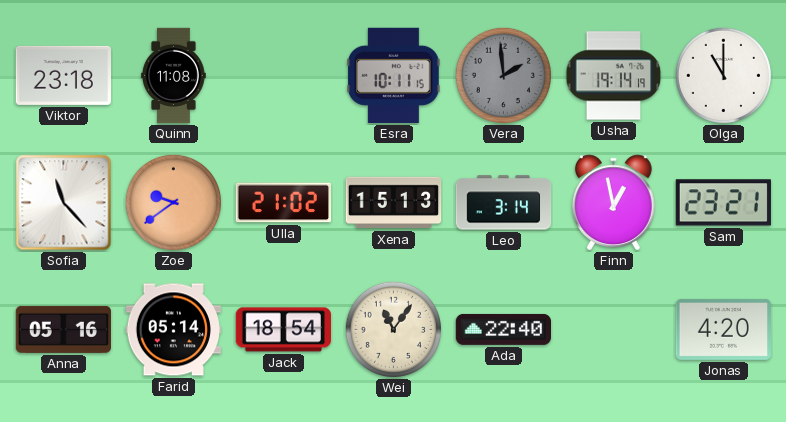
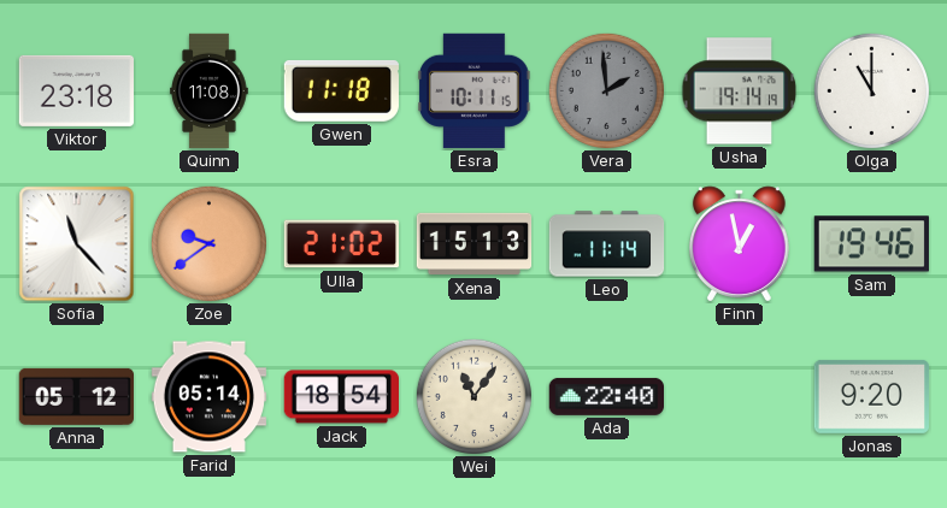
Gwen: none -> 11:18
Leo: 3:14 -> 11:14
Sam: 23:21 -> 19:46
Anna: 05:16 -> 05:12
Jonas: 4:20 -> 9:20
